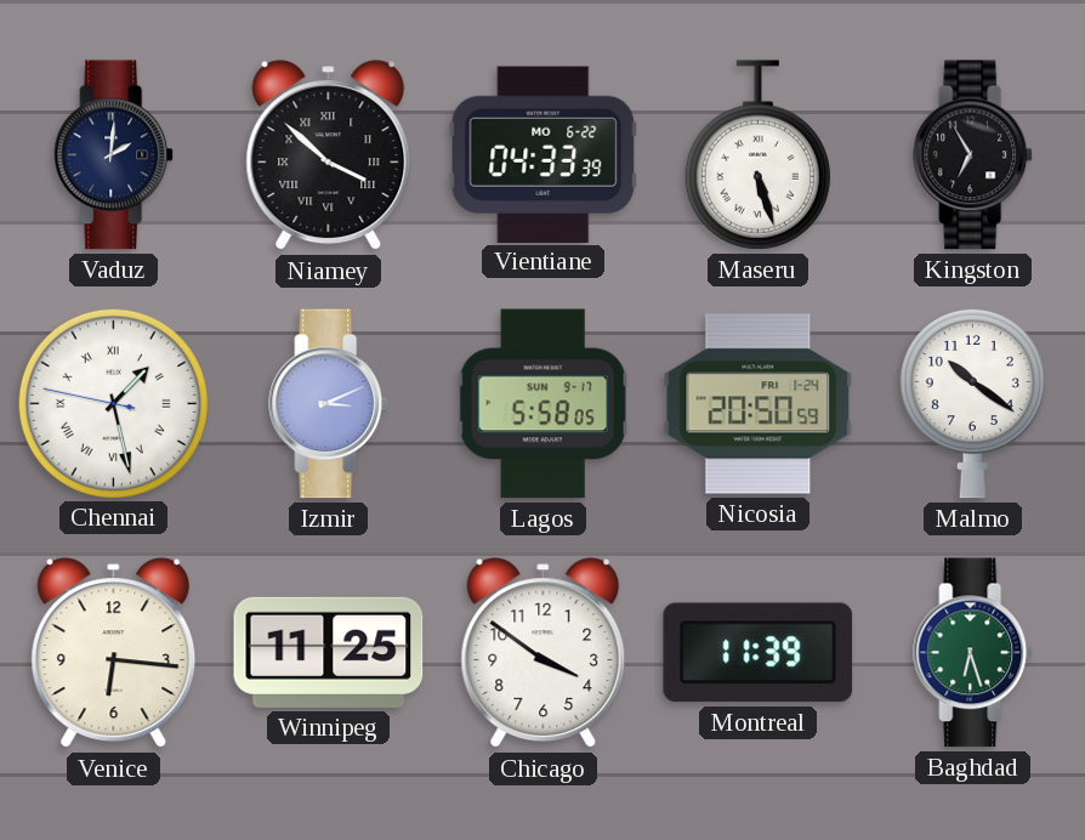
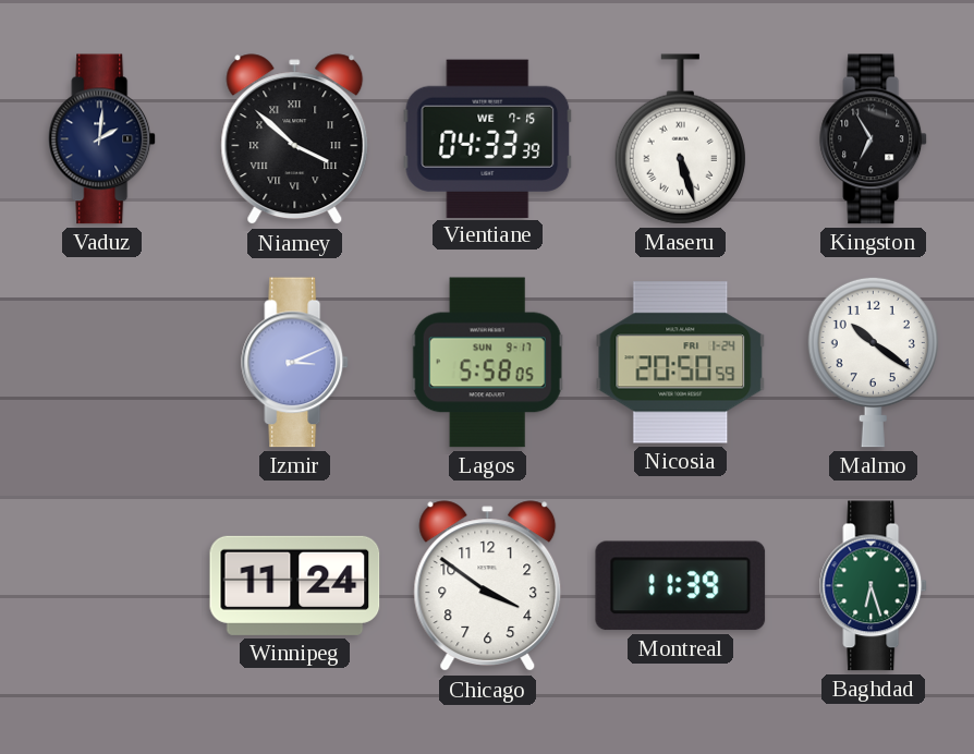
Vientiane date: MO 6-22 -> WE 7-15
Chennai: 1:27 -> none
Venice: 6:16 -> none
Winnipeg: 11:25 -> 11:24
